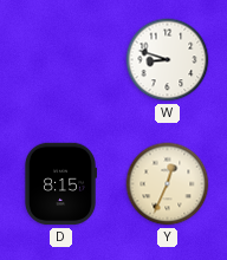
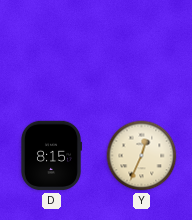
W: 8:48 -> none
